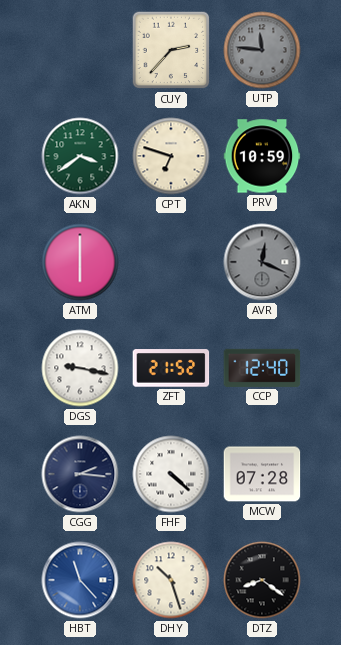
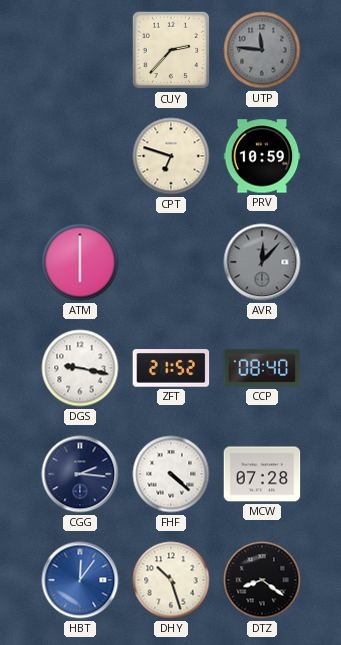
AKN: 3:39 -> none
AVR: 12:19 -> 12:07
CCP: 12:40 -> 08:40
HBT: 11:23 -> 12:06
